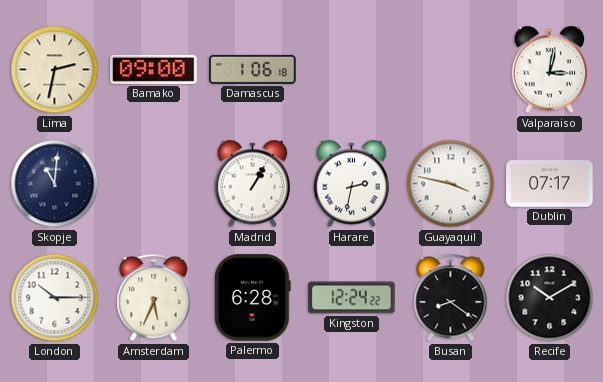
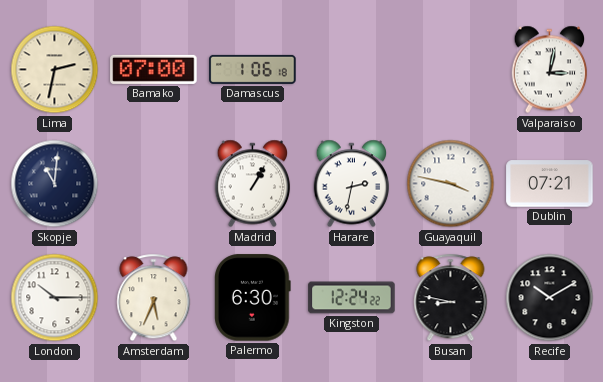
Bamako: 09:00 -> 07:00
Dublin: 07:17 -> 07:21
Palermo: 6:28 -> 6:30
Busan: 8:21 -> 8:47
